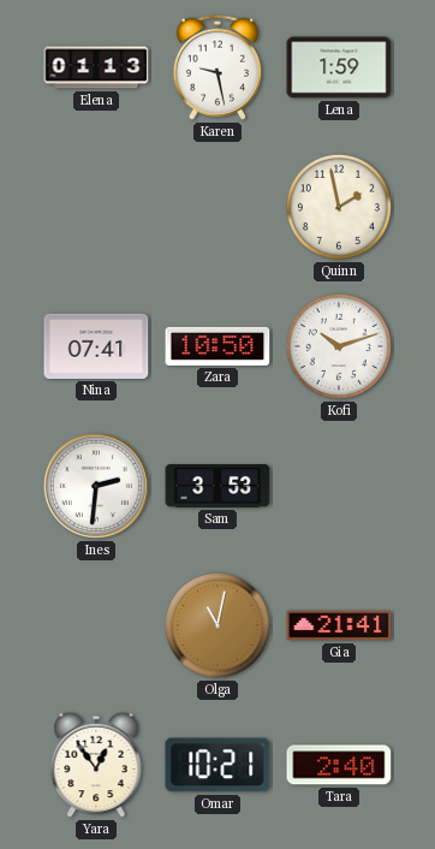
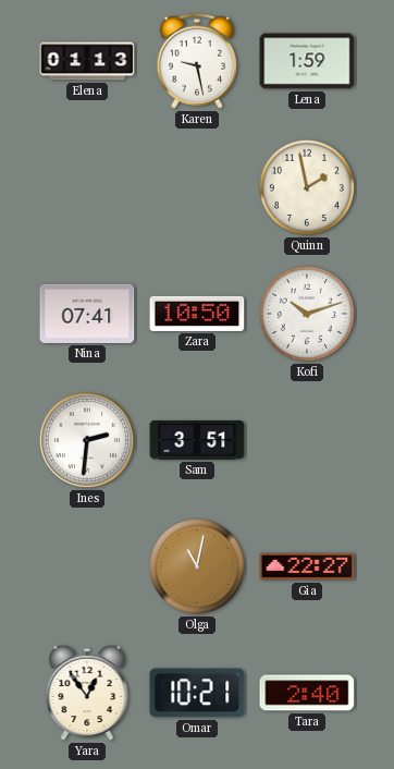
Sam: 3:53 -> 3:51
Gia: 21:41 -> 22:27
